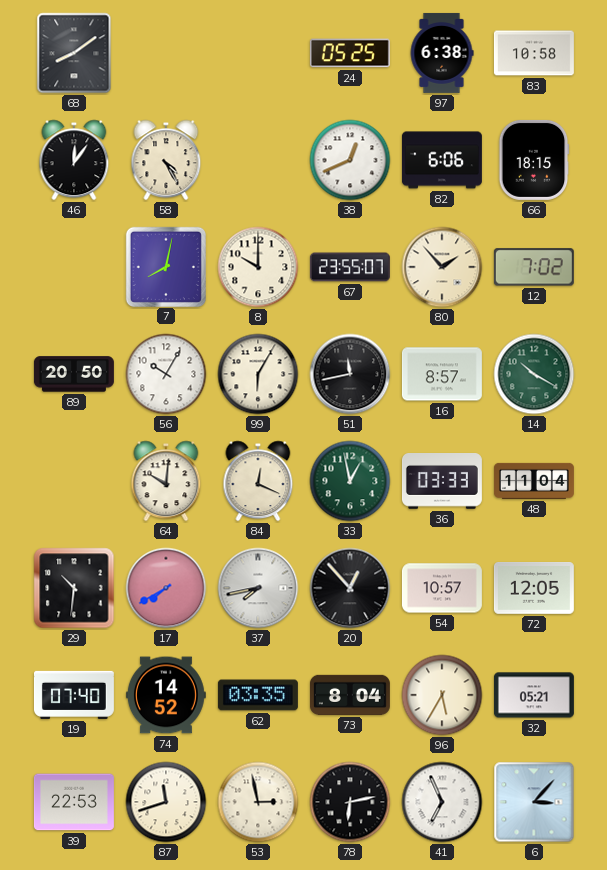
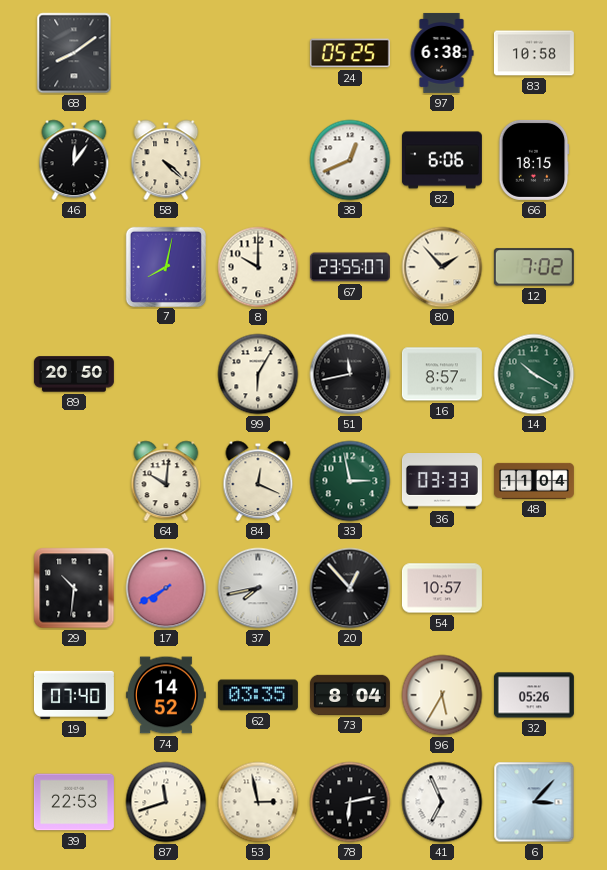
58: 4:25 -> 4:22
56: 10:05 -> none
33: 12:58 -> 2:58
72: 12:05 -> none
32: 05:21 -> 05:26
